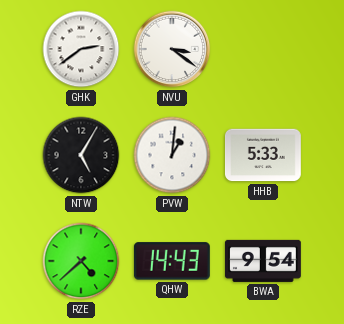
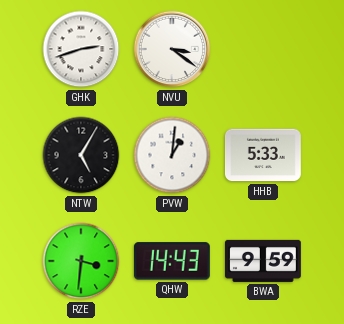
GHK: 2:39 -> 2:42
RZE: 4:38 -> 3:31
BWA: 9:54 -> 9:59
